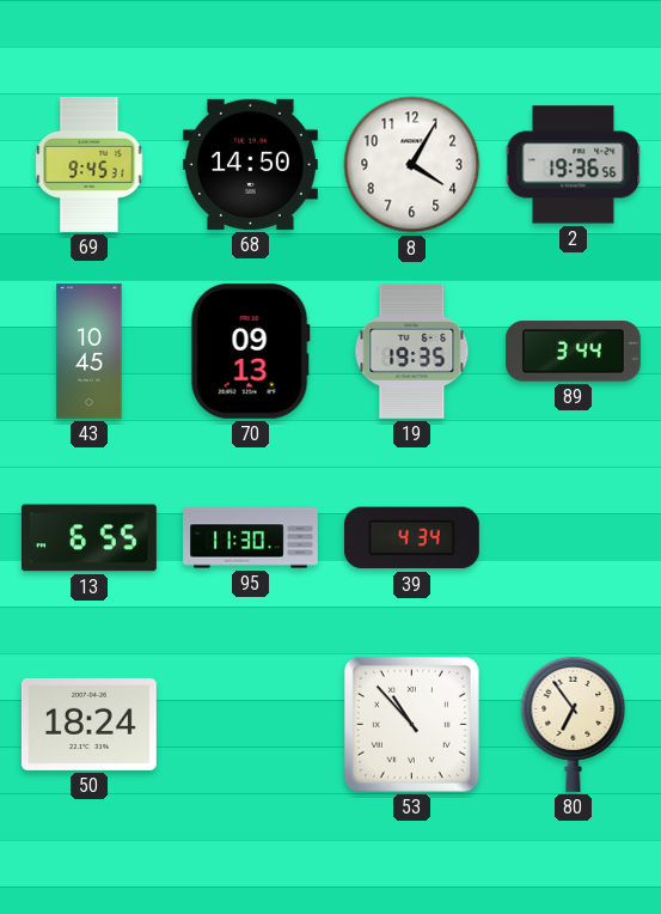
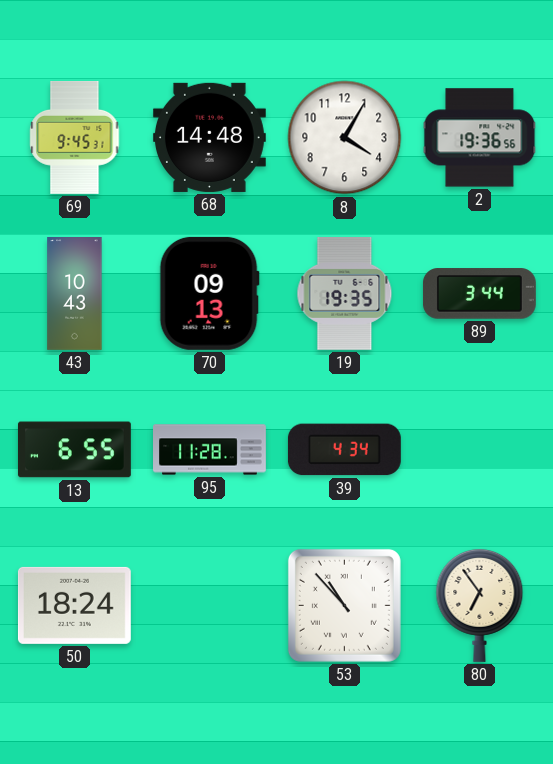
68: 14:50 -> 14:48
43: 10:45 -> 10:43
95: 11:30 -> 11:28
